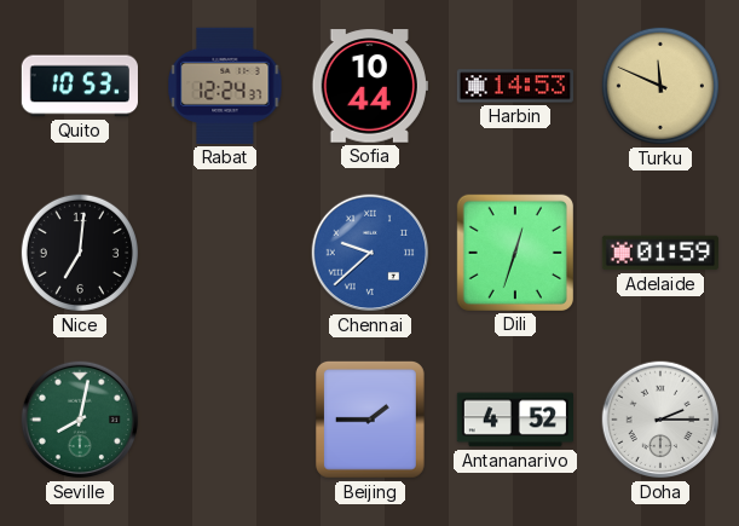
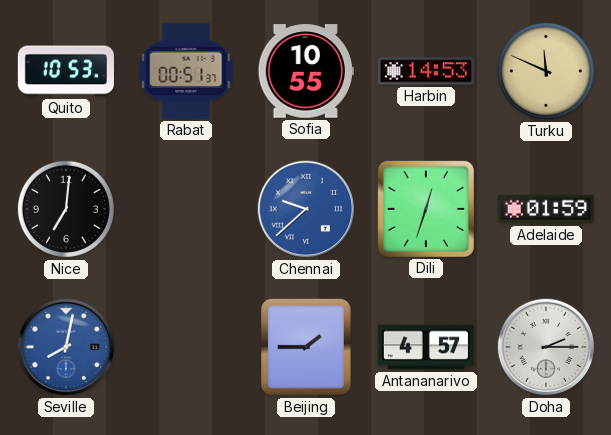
Rabat: 12:24 -> 00:51
Sofia: 10:44 -> 10:55
Seville dial: green -> blue
Antananarivo: 4:52 -> 4:57
